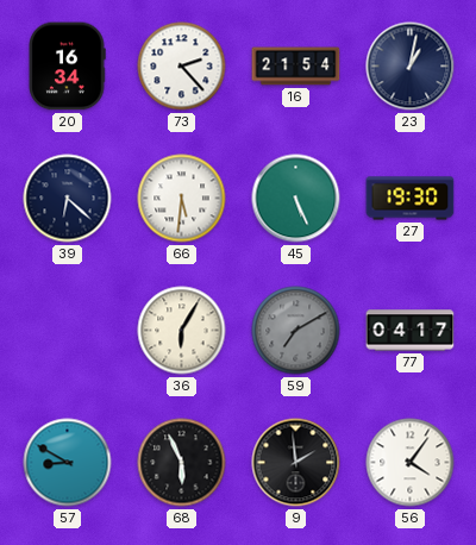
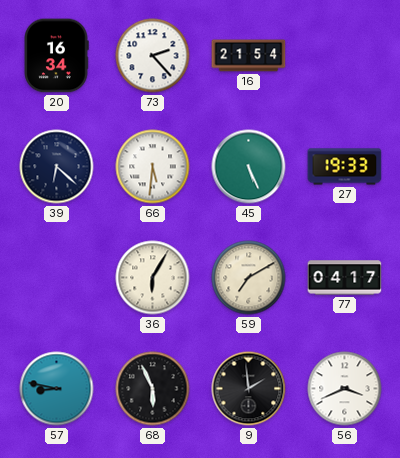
23: 1:02 -> none
27: 19:30 -> 19:33
59 dial: grey -> cream
57: 8:50 -> 8:47
56: 4:06 -> 3:41
